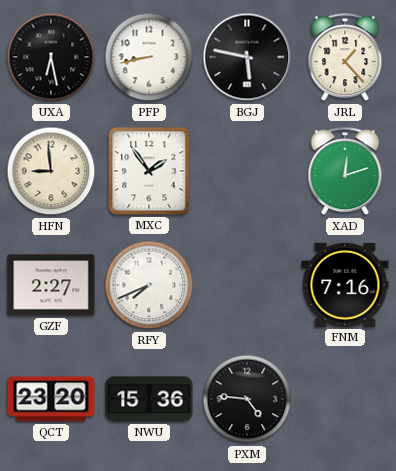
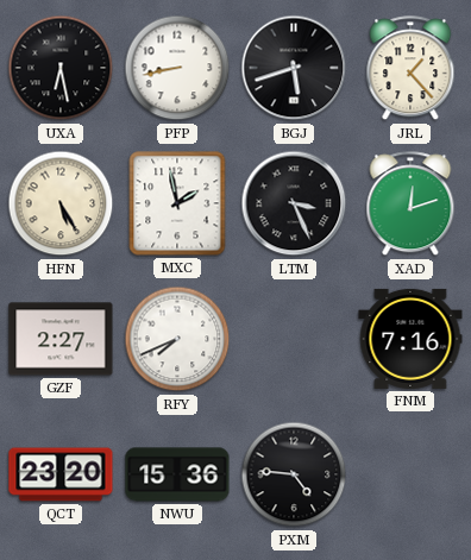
BGJ: 5:47 -> 5:42
HFN: 8:59 -> 5:25
MXC: 1:54 -> 1:58
LTM: none -> 3:26
